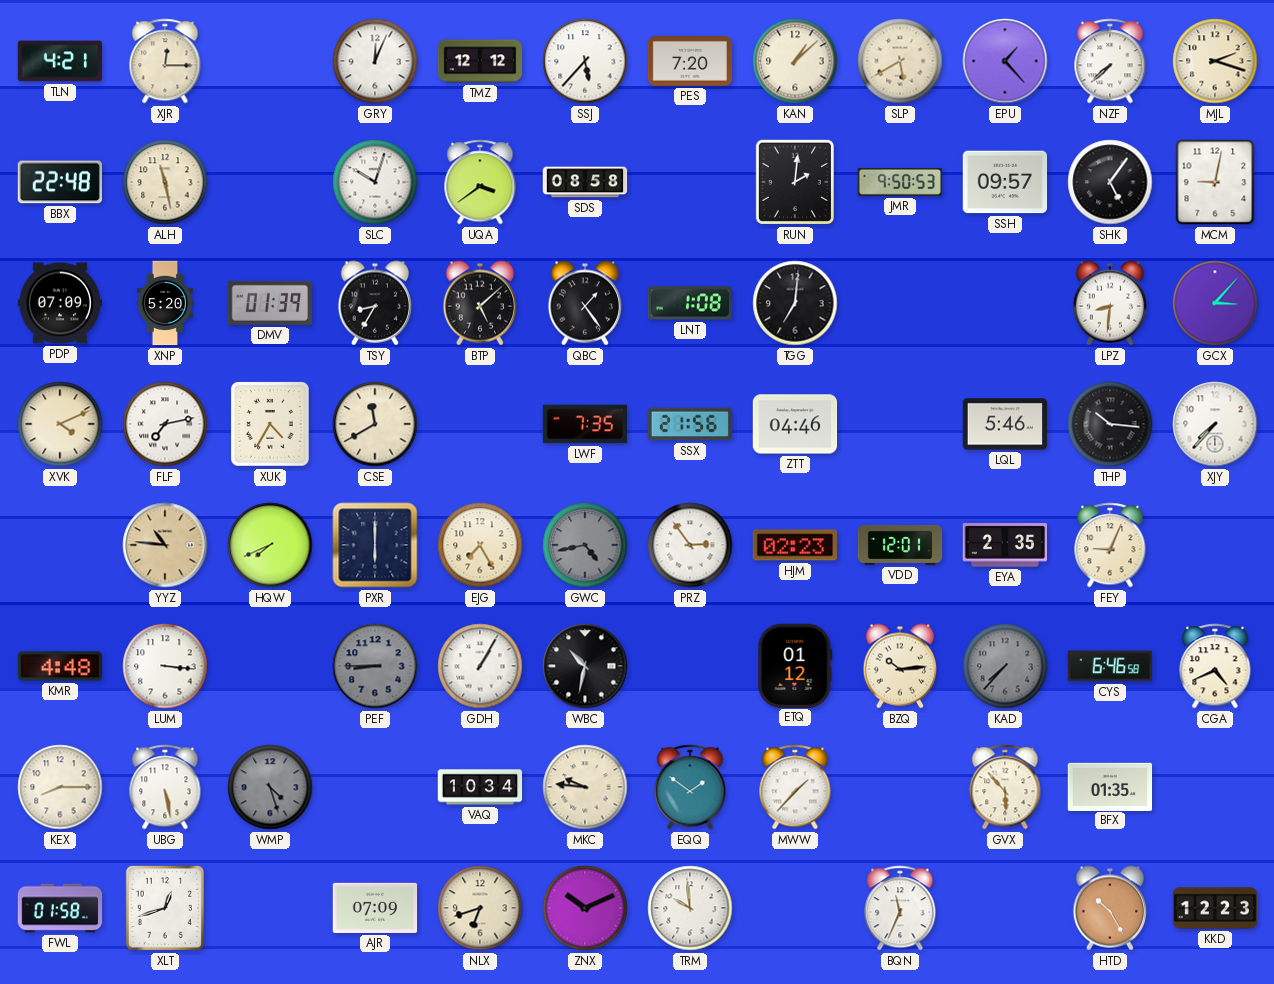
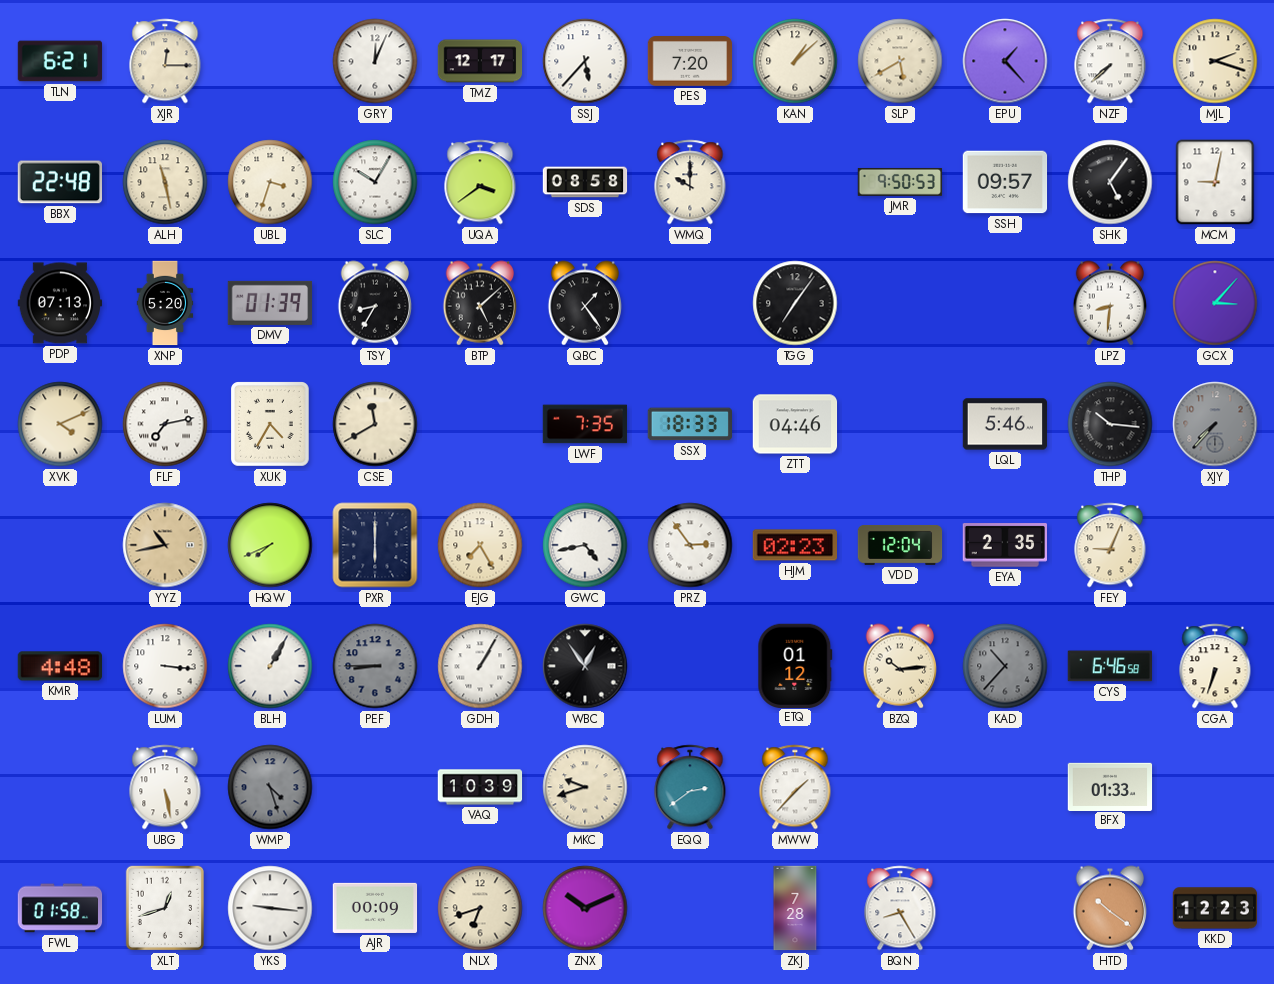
TLN: 4:21 -> 6:21
TMZ: 12:12 -> 12:17
UBL: none -> 3:33
SLC: 10:03 -> 10:05
WMQ: none -> 10:00
RUN: 2:01 -> none
PDP: 07:09 -> 07:13
LNT: 1:08 -> none
TGG: 7:01 -> 7:06
SSX: 21:56 -> 18:33
XJY dial: white -> grey
YYZ: 10:46 -> 10:43
GWC dial: grey -> white
VDD: 12:01 -> 12:04
BLH: none -> 1:05
WBC: 10:32 -> 12:54
KAD: 7:37 -> 10:37
CGA: 4:41 -> 6:33
KEX: 8:15 -> none
VAQ: 10:34 -> 10:39
MKC: 9:46 -> 9:42
EQQ: 1:51 -> 2:39
GVX: 5:53 -> none
BFX: 01:35 -> 01:33
YKS: none -> 9:16
AJR: 07:09 -> 00:09
TRM: 9:59 -> none
ZKJ: none -> 7:28
BQN: 11:34 -> 8:25
HTD: 10:25 -> 10:21
